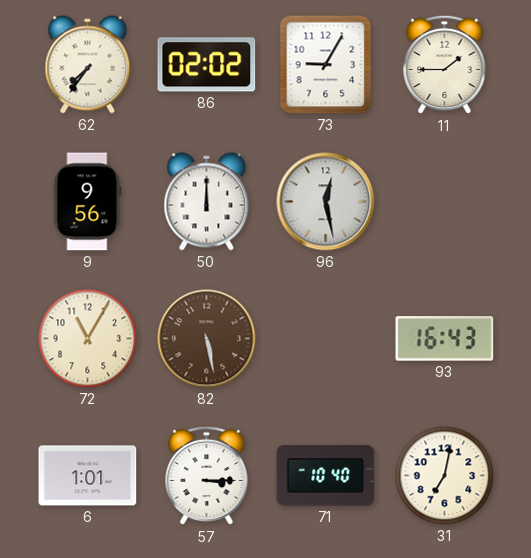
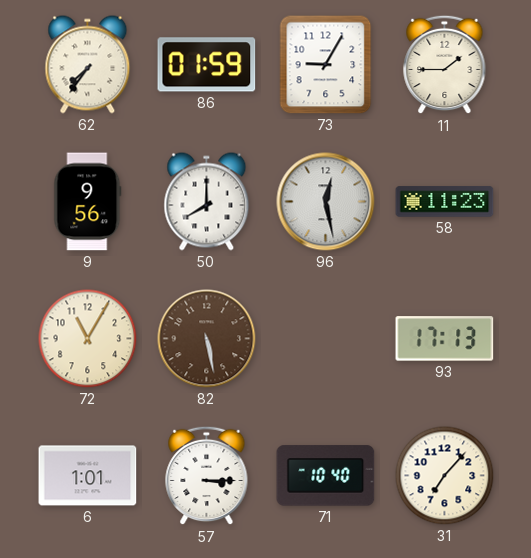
86: 02:02 -> 01:59
50: 12:00 -> 8:00
58: none -> 11:23
93: 16:43 -> 17:13
31: 7:02 -> 7:07
